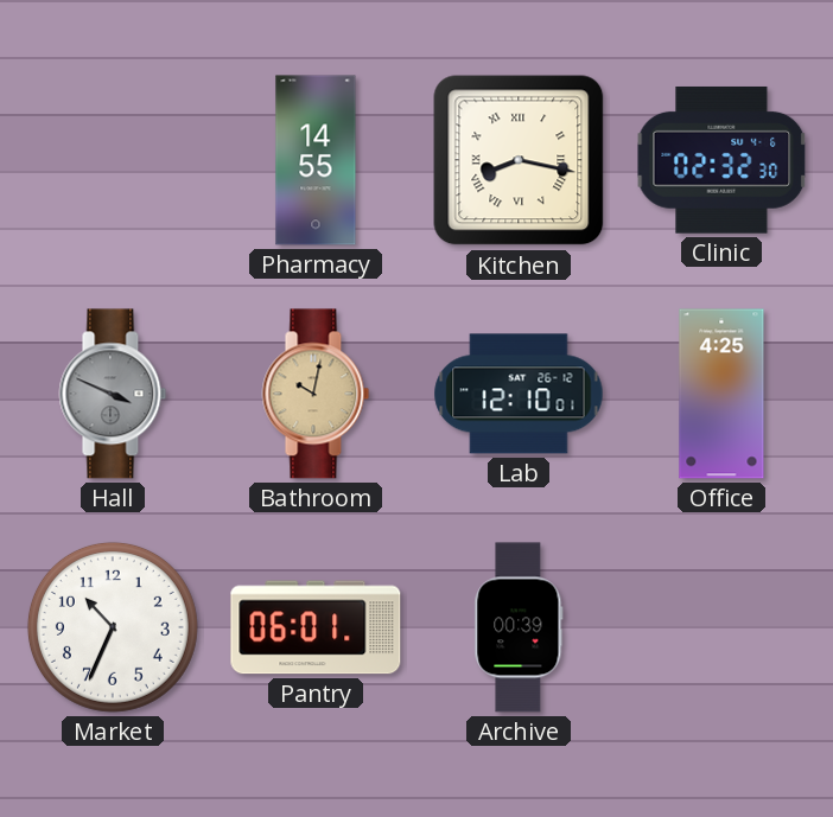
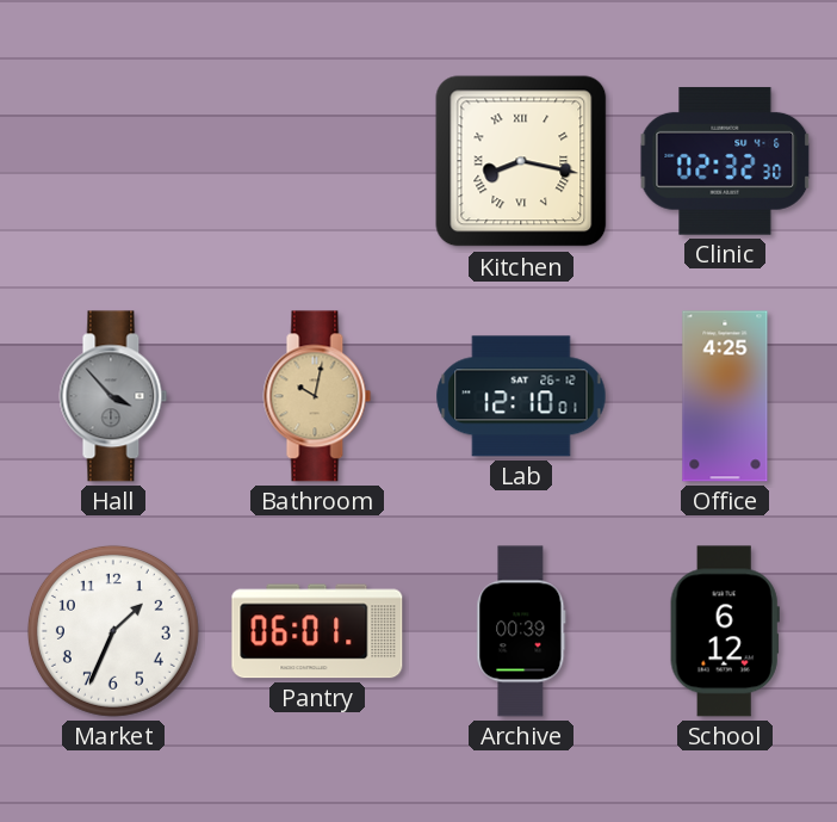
Pharmacy: 14:55 -> none
Hall: 3:49 -> 3:53
Market: 10:34 -> 1:34
School: none -> 6:12
